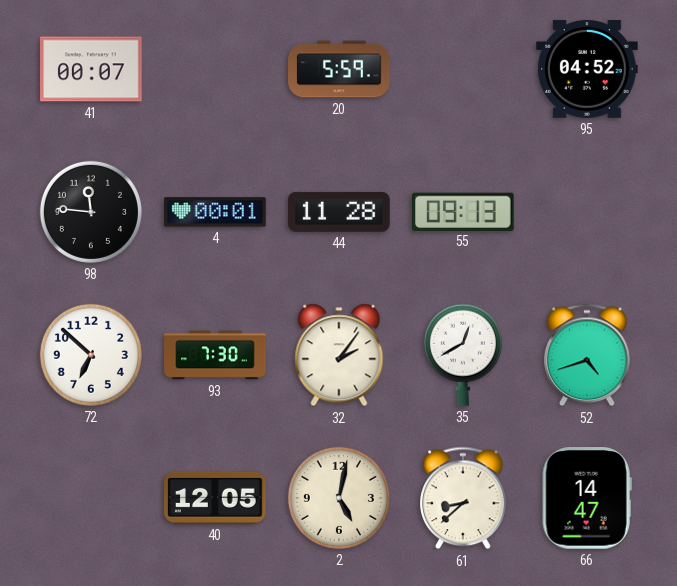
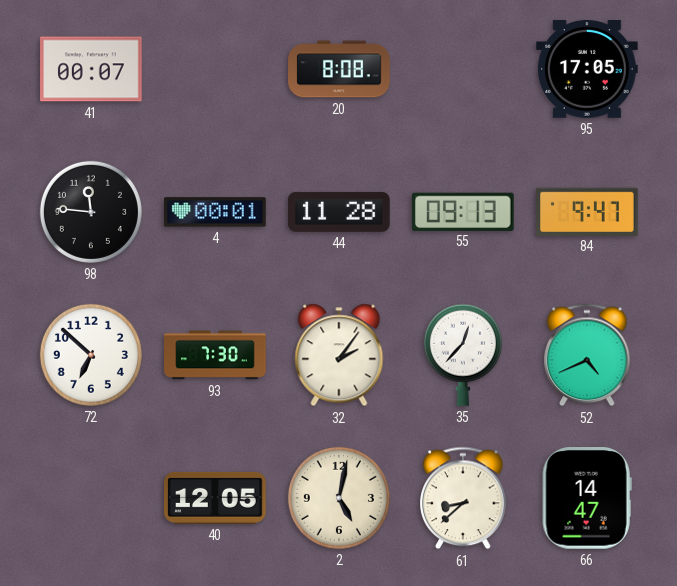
20: 5:59 -> 8:08
95: 04:52 -> 17:05
84: none -> 9:47
35: 12:40 -> 12:37
52: 4:42 -> 4:41
